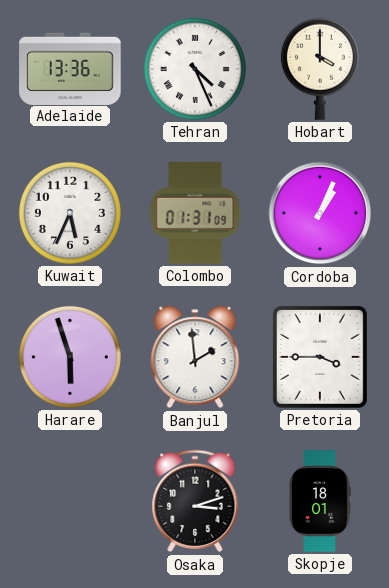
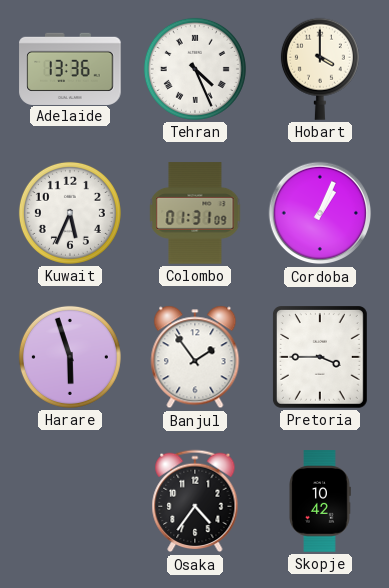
Banjul: 1:59 -> 1:54
Osaka: 3:12 -> 4:36
Skopje: 18:01 -> 10:42
